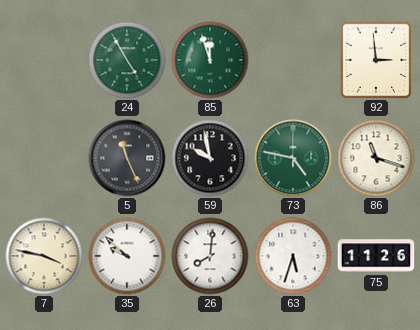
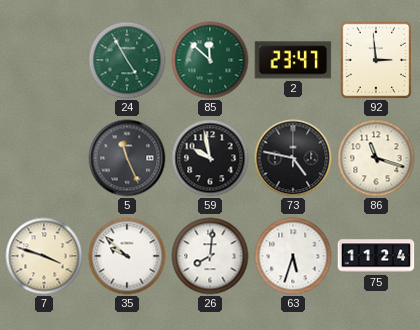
85: 11:57 -> 11:52
2: none -> 23:47
73 dial: green -> black
7: 3:47 -> 3:48
75: 11:26 -> 11:24
